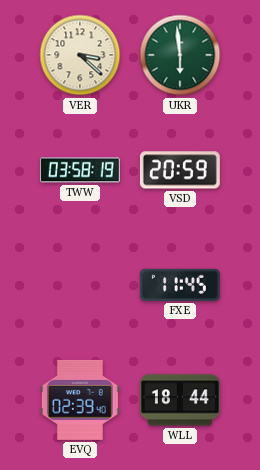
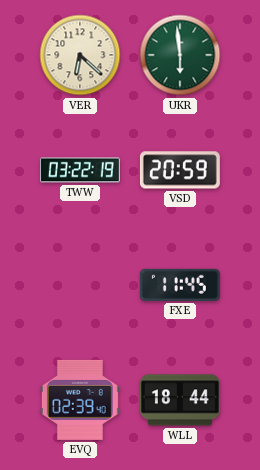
VER: 3:22 -> 6:22
TWW: 03:58 -> 03:22
